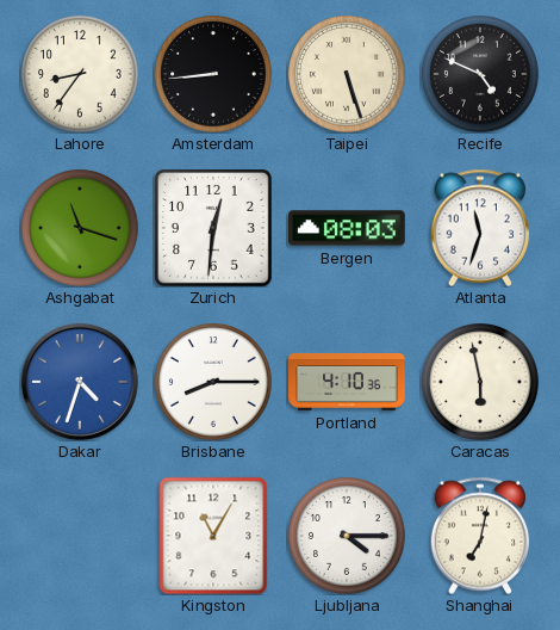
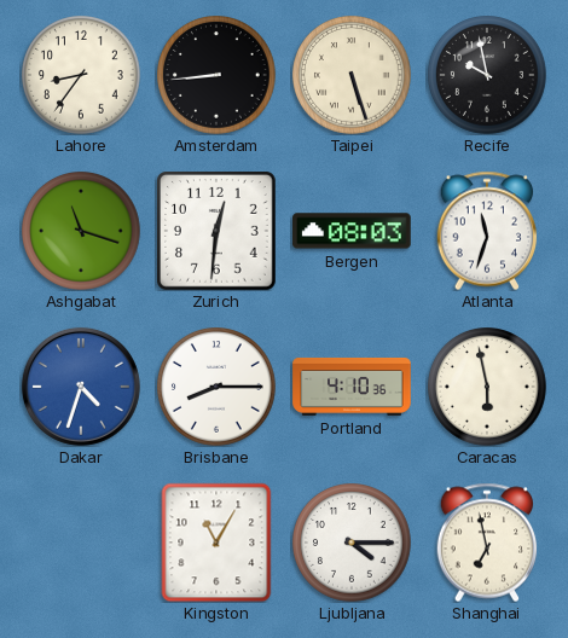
Recife: 4:49 -> 9:58
Shanghai: 7:02 -> 6:58
